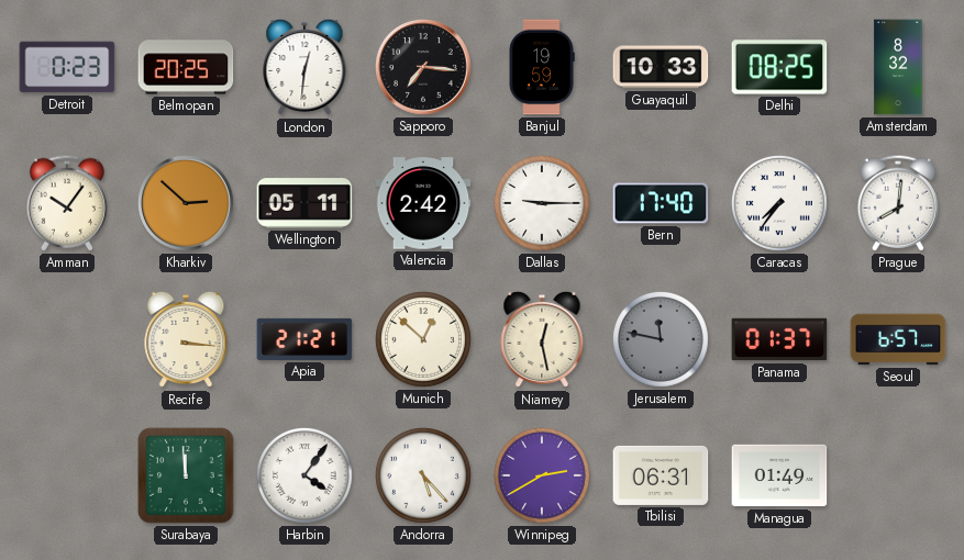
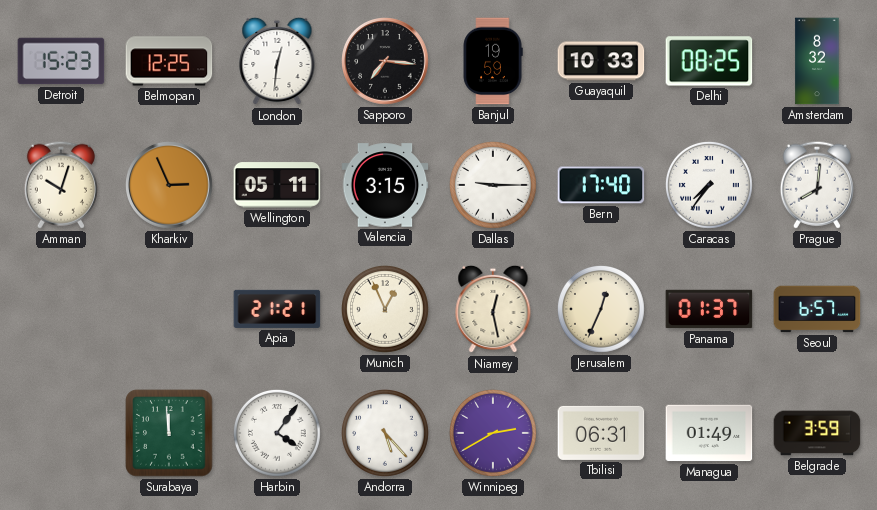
Detroit: 0:23 -> 15:23
Belmopan: 20:25 -> 12:25
Amman: 10:06 -> 10:03
Kharkiv: 2:52 -> 2:56
Valencia: 2:42 -> 3:15
Recife: 3:16 -> none
Munich: 12:52 -> 12:56
Jerusalem: 11:47 -> 12:34
Jerusalem dial: grey -> cream
Belgrade: none -> 3:59
